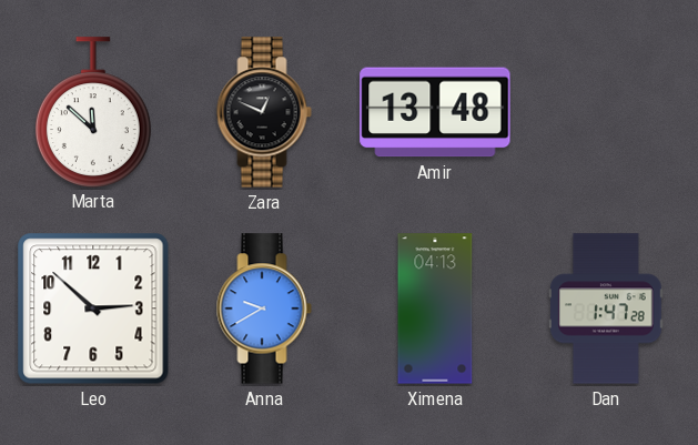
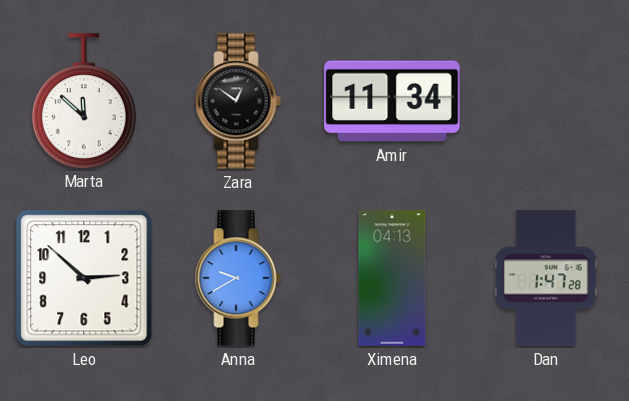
Zara: 12:49 -> 12:51
Amir: 13:48 -> 11:34
